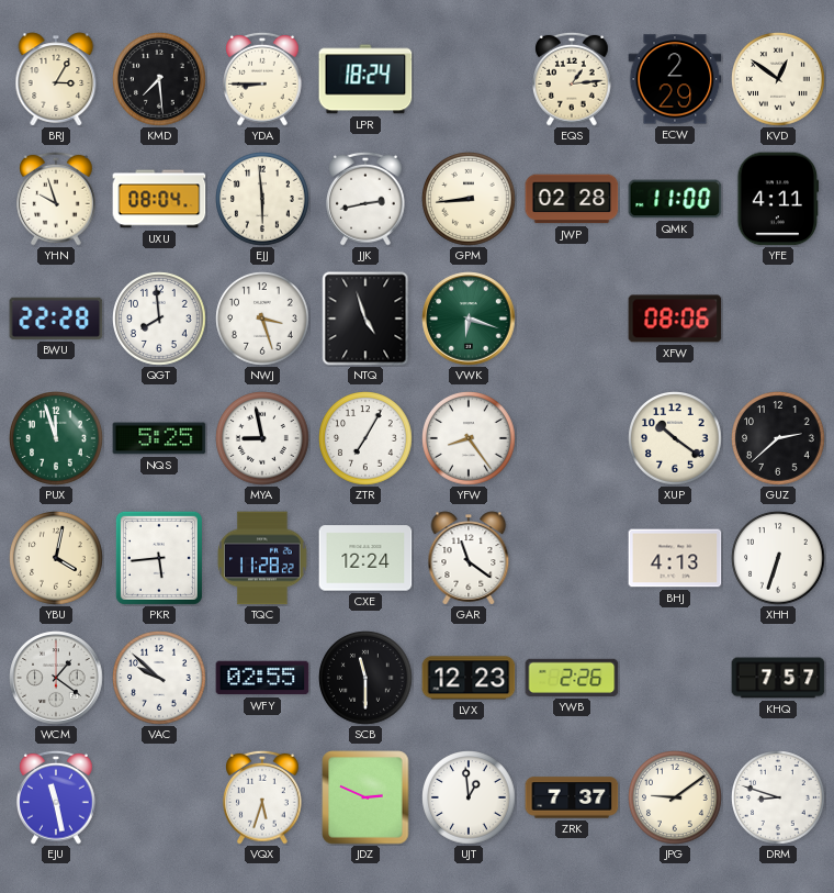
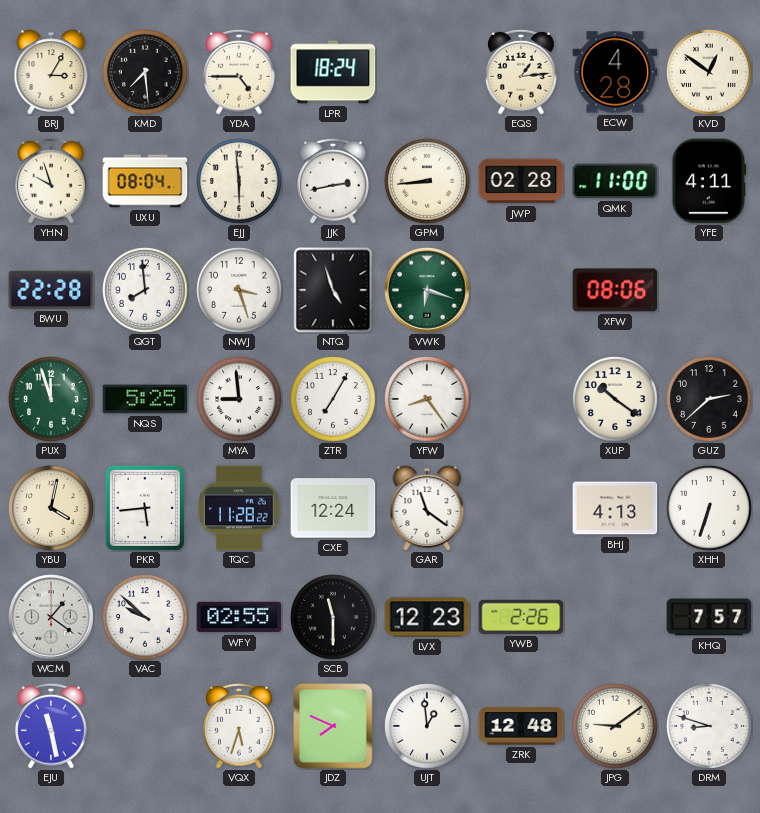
YDA: 8:45 -> 4:45
ECW: 2:29 -> 4:28
MYA: 8:58 -> 8:59
JDZ: 2:49 -> 7:49
ZRK: 7:37 -> 12:48
